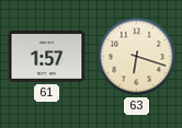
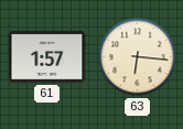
63: 6:18 -> 6:16
